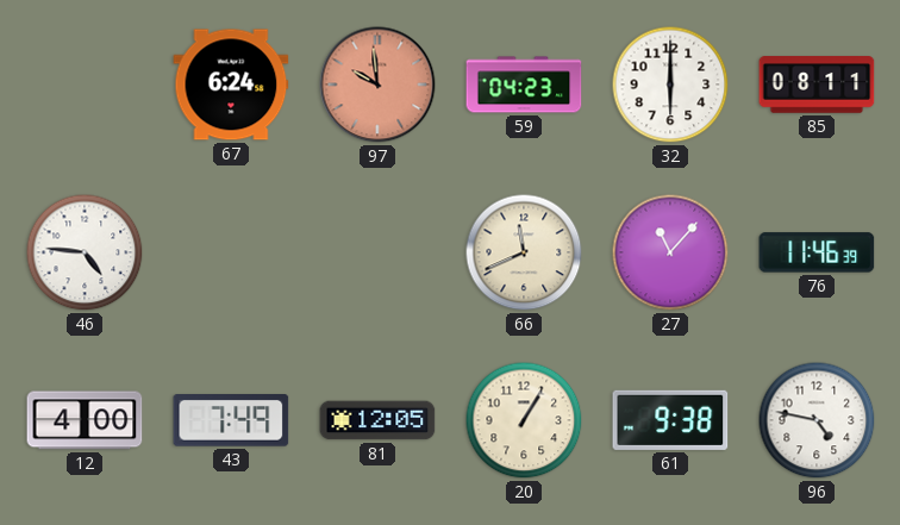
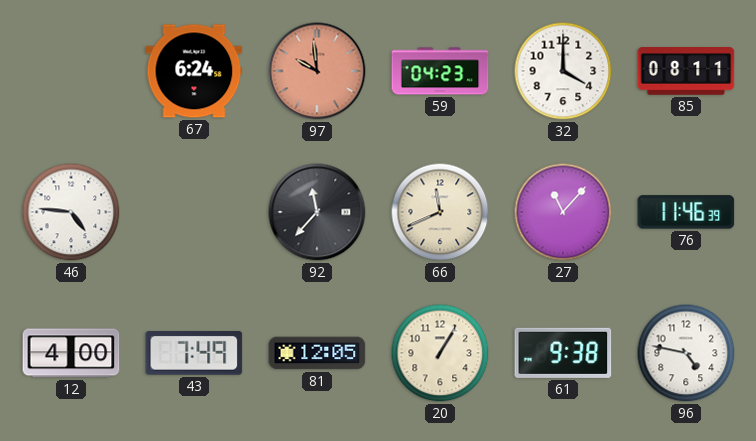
32: 6:00 -> 4:00
92: none -> 11:37
